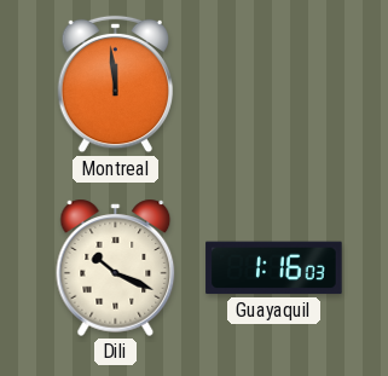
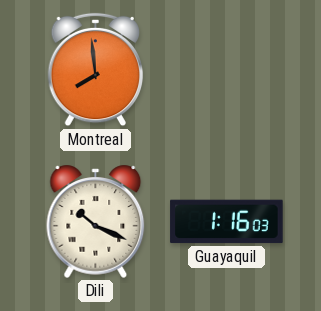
Montreal: 11:59 -> 7:59
